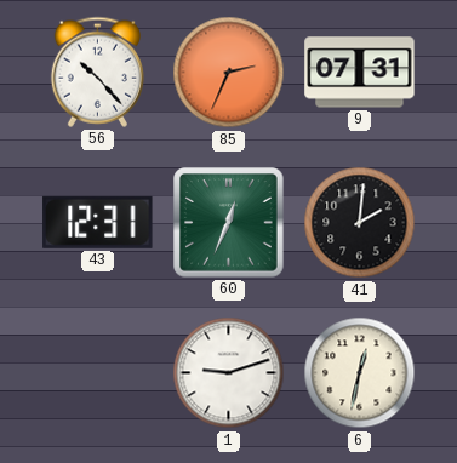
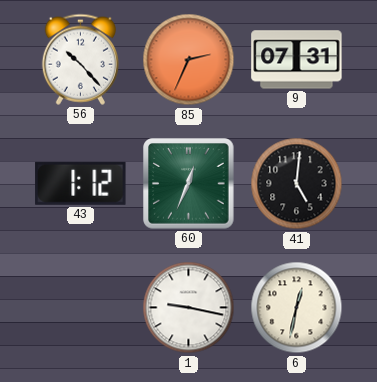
43: 12:31 -> 1:12
41: 2:01 -> 5:01
1: 9:12 -> 9:17
